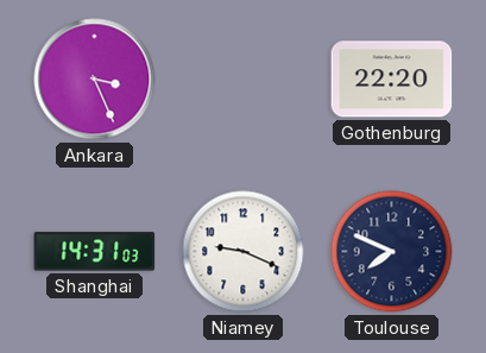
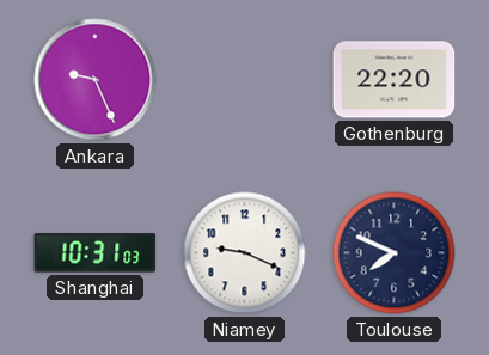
Ankara: 3:26 -> 9:26
Shanghai: 14:31 -> 10:31
